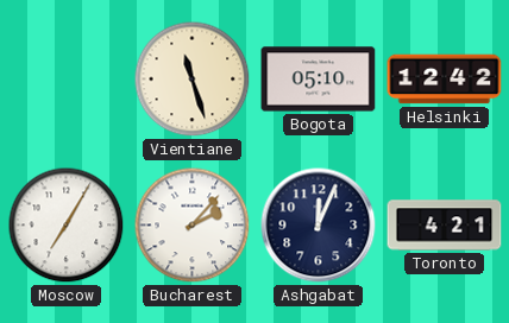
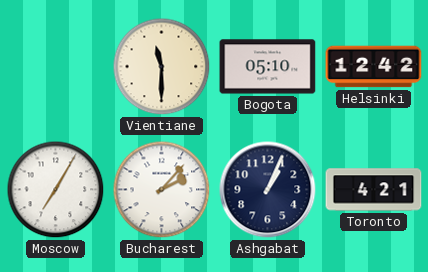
Vientiane: 11:27 -> 11:30
Ashgabat: 12:04 -> 1:04
